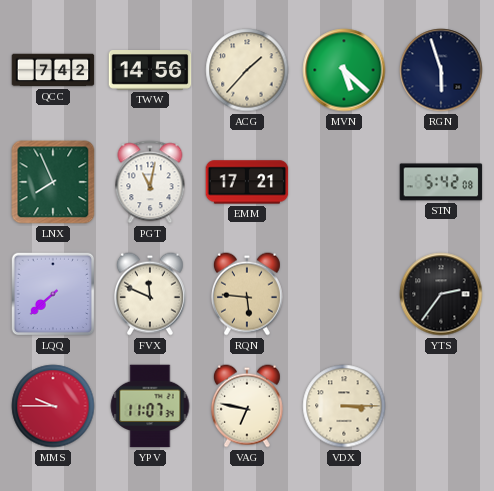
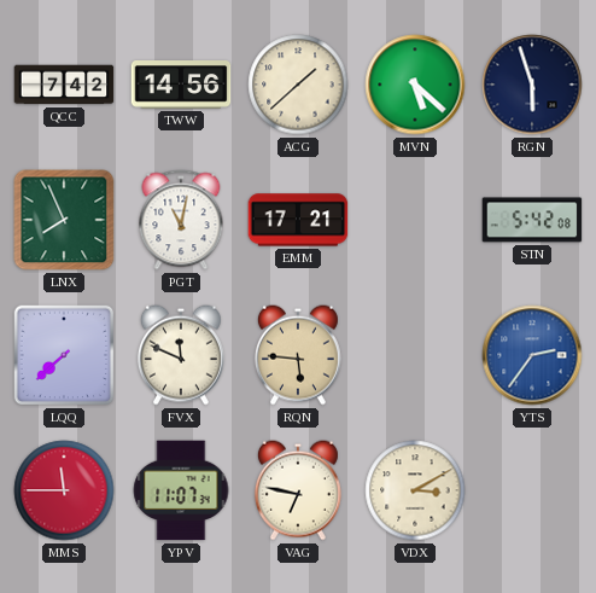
ACG: 1:37 -> 1:38
YTS dial: black -> blue
MMS: 9:45 -> 11:45
VDX: 3:15 -> 3:10
